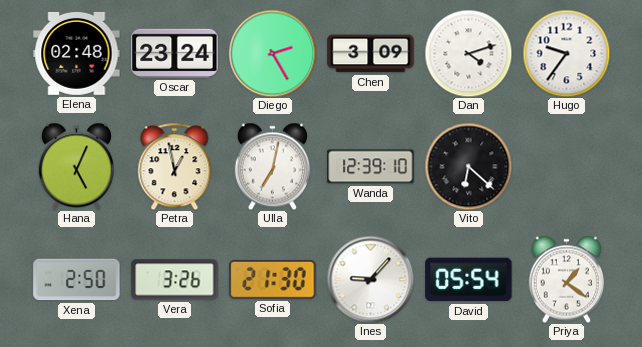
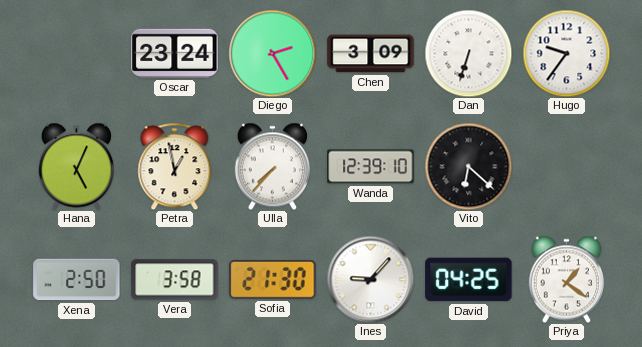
Elena: 02:48 -> none
Dan: 4:12 -> 6:33
Ulla: 7:02 -> 7:37
Vera: 3:26 -> 3:58
David: 05:54 -> 04:25
